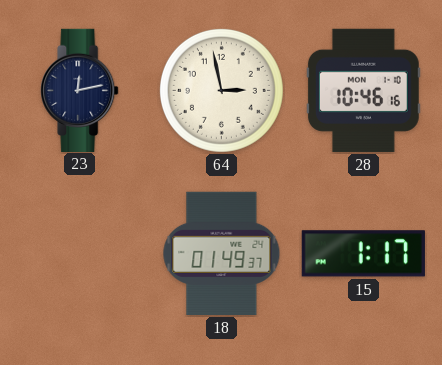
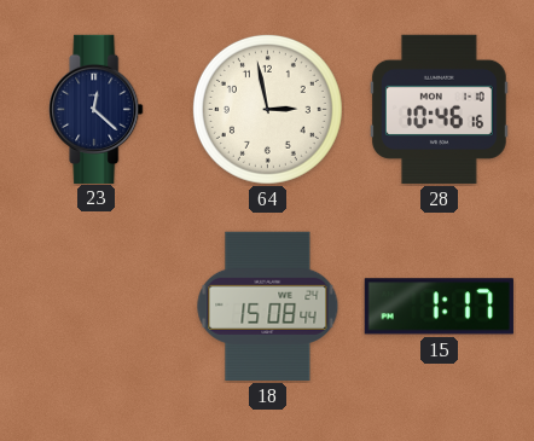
23: 12:13 -> 12:22
18: 01:49 -> 15:08
